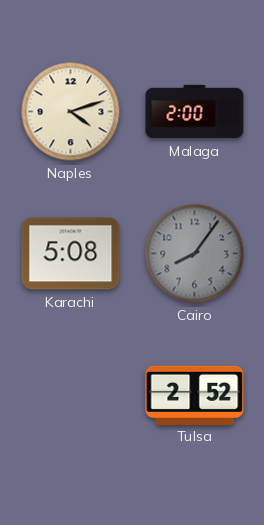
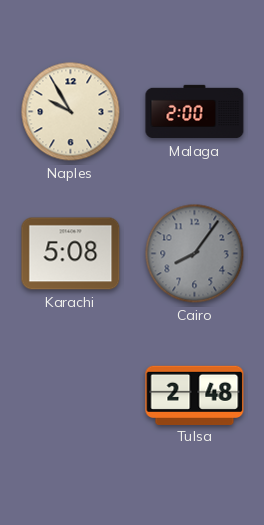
Naples: 4:12 -> 9:55
Tulsa: 2:52 -> 2:48
